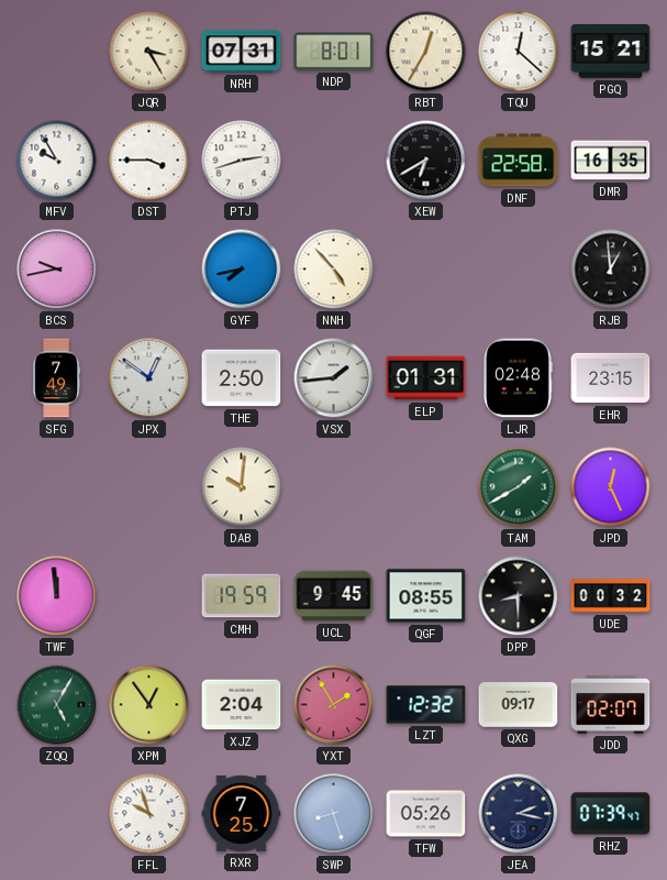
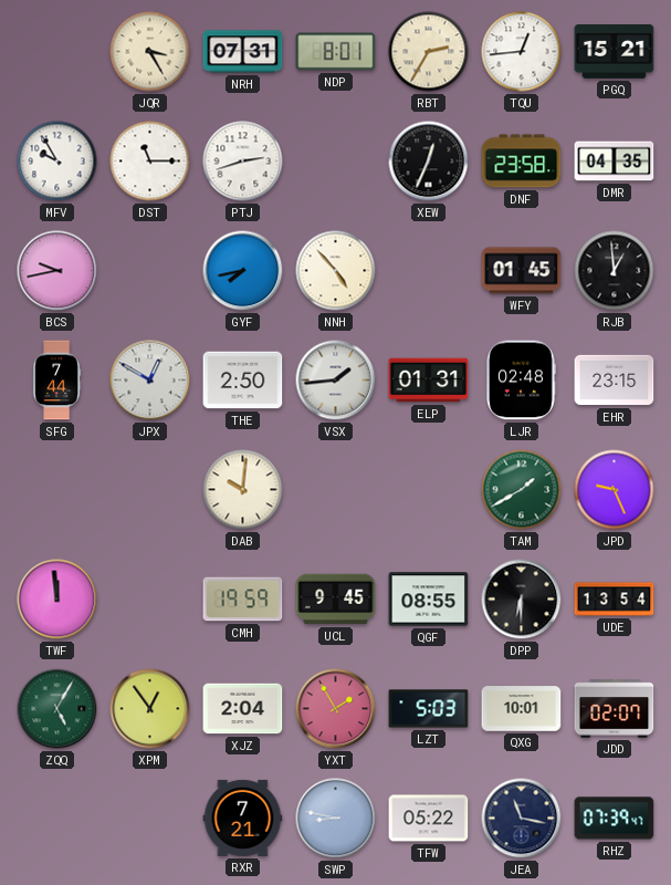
RBT: 12:35 -> 2:35
TQU: 12:22 -> 12:44
DST: 3:45 -> 11:15
XEW: 6:40 -> 12:34
DNF: 22:58 -> 23:58
DMR: 16:35 -> 04:35
WFY: none -> 01:45
SFG: 7:49 -> 7:44
JPX: 12:51 -> 12:50
JPD: 12:26 -> 9:26
DPP: 8:30 -> 6:30
UDE: 00:32 -> 13:54
LZT: 12:32 -> 5:03
QXG: 09:17 -> 10:01
FFL: 9:57 -> none
RXR: 7:25 -> 7:21
SWP: 8:27 -> 8:47
TFW: 05:26 -> 05:22
JEA: 2:17 -> 11:17
